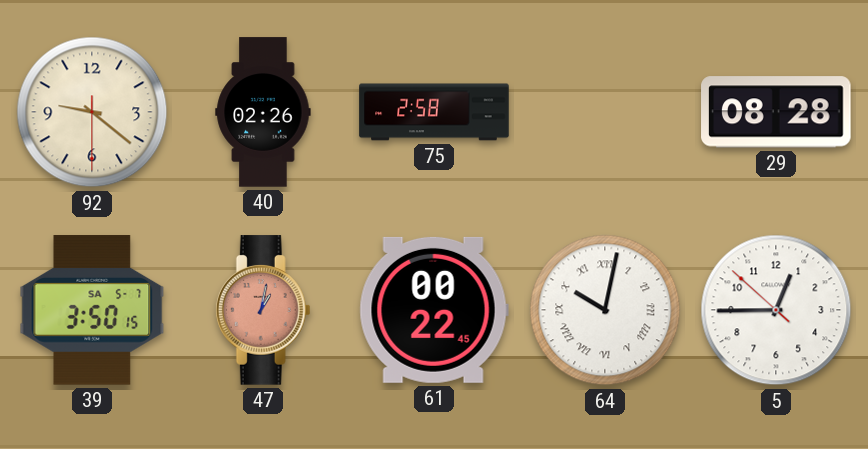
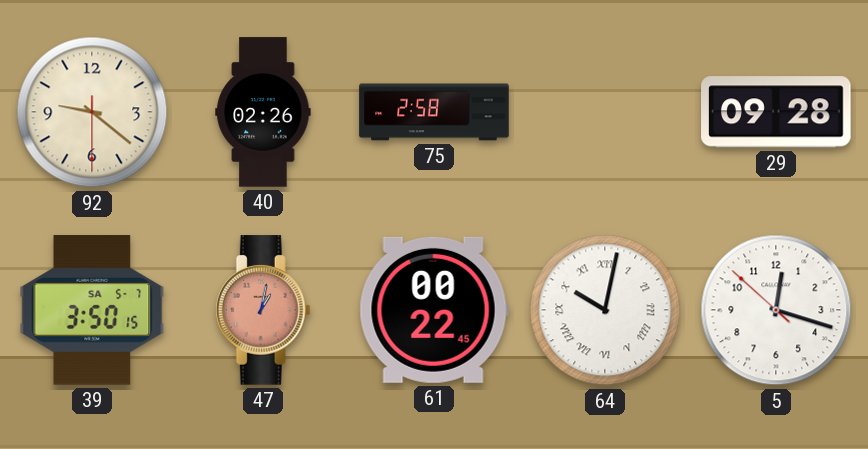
29: 08:28 -> 09:28
5: 12:44 -> 12:17
